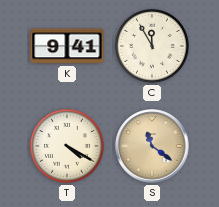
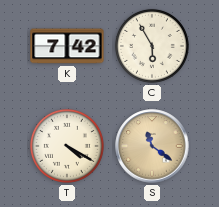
K: 9:41 -> 7:42
C: 11:55 -> 5:55
